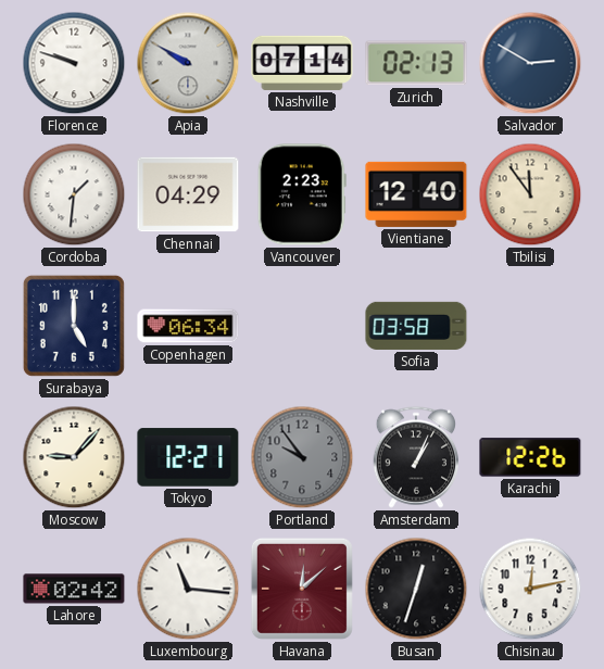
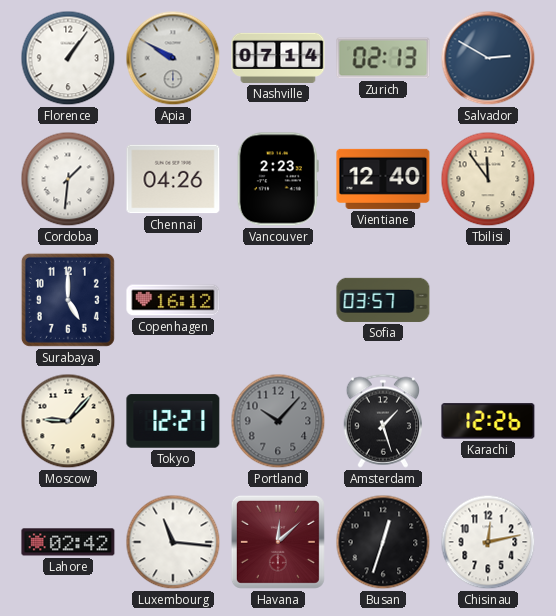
Florence: 9:48 -> 1:06
Chennai: 04:29 -> 04:26
Copenhagen: 06:34 -> 16:12
Sofia: 03:58 -> 03:57
Portland: 9:54 -> 10:07
Amsterdam: 1:04 -> 1:27
